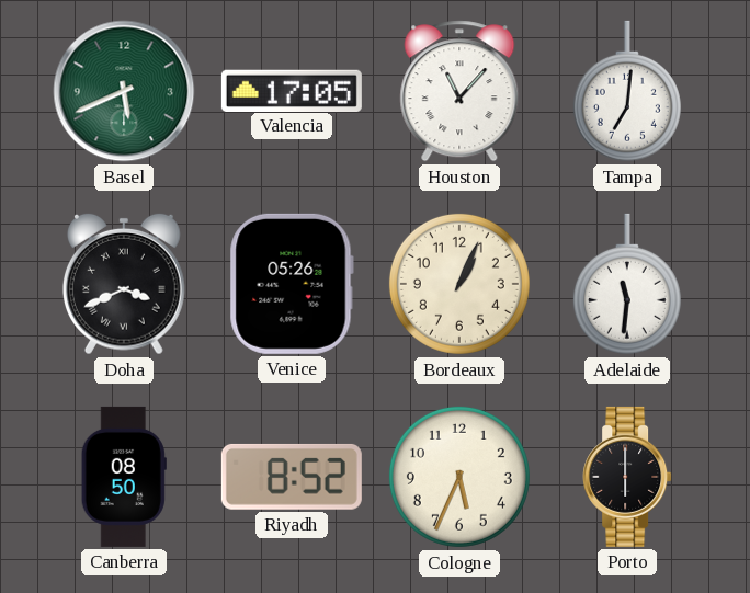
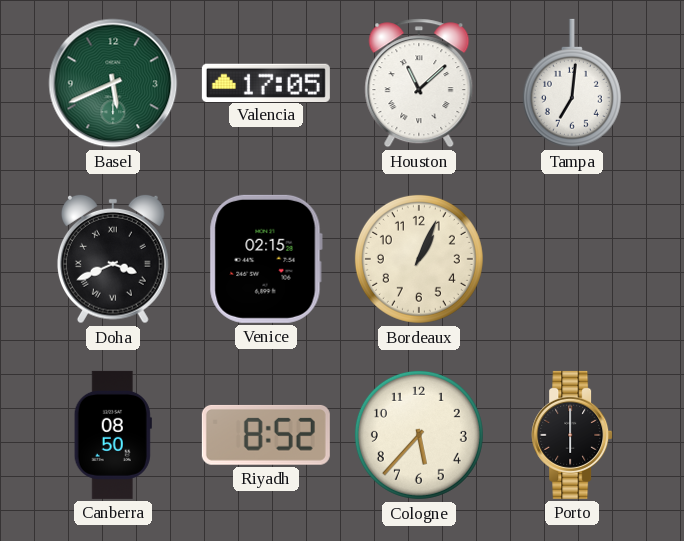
Houston: 11:07 -> 11:08
Venice: 05:26 -> 02:15
Adelaide: 11:31 -> none
Cologne: 5:34 -> 5:37
